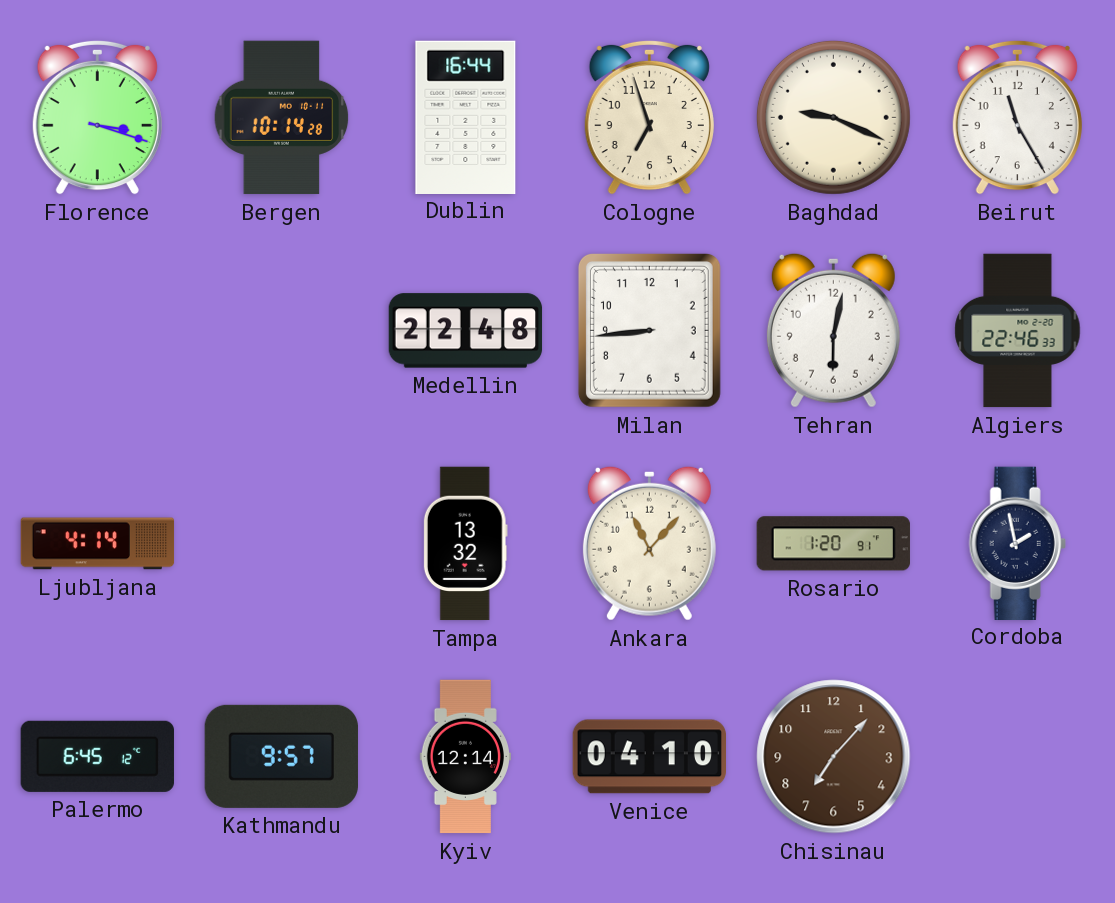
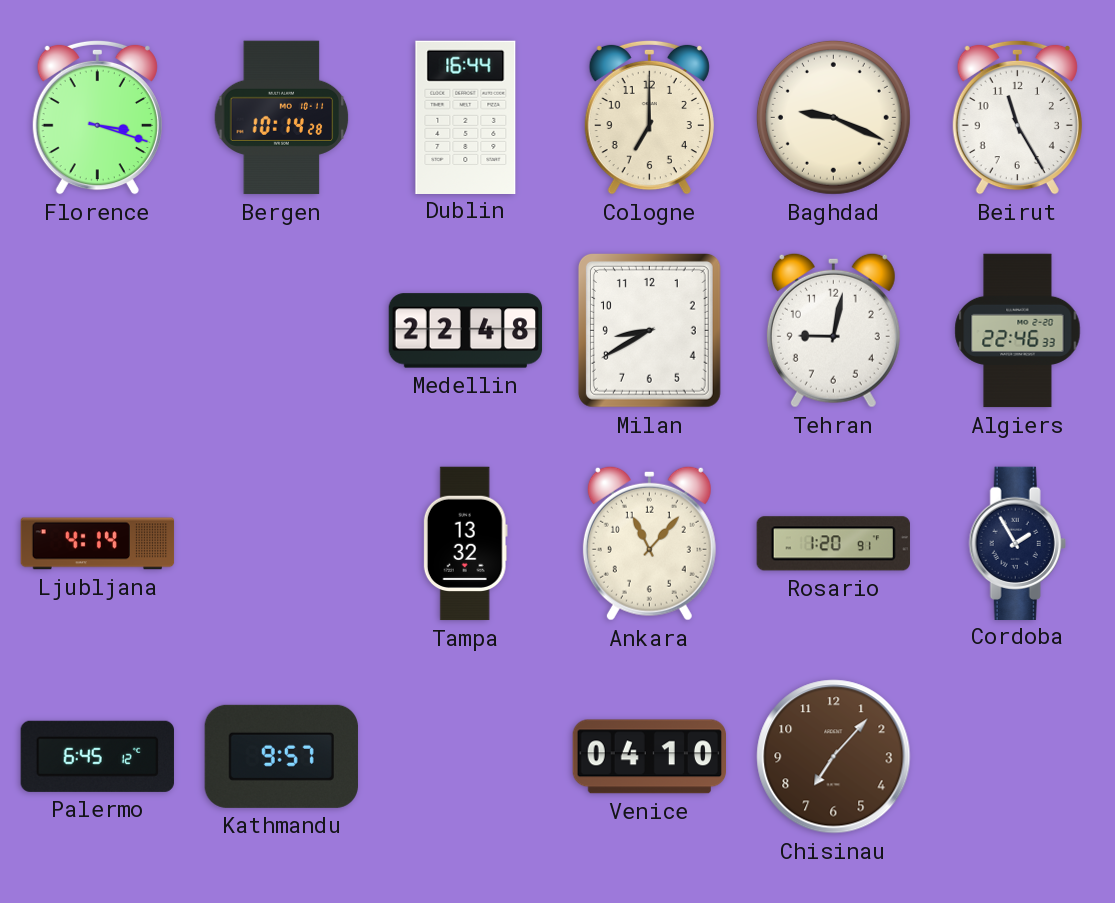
Cologne: 6:57 -> 7:00
Milan: 8:44 -> 8:40
Tehran: 6:02 -> 9:02
Cordoba: 1:58 -> 1:55
Kyiv: 12:14 -> none
